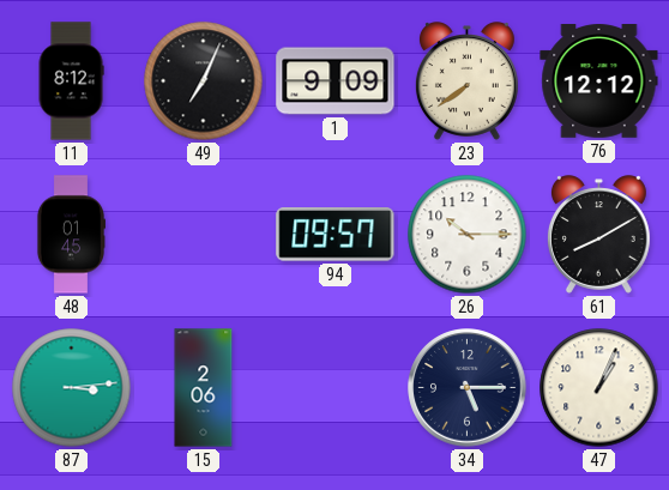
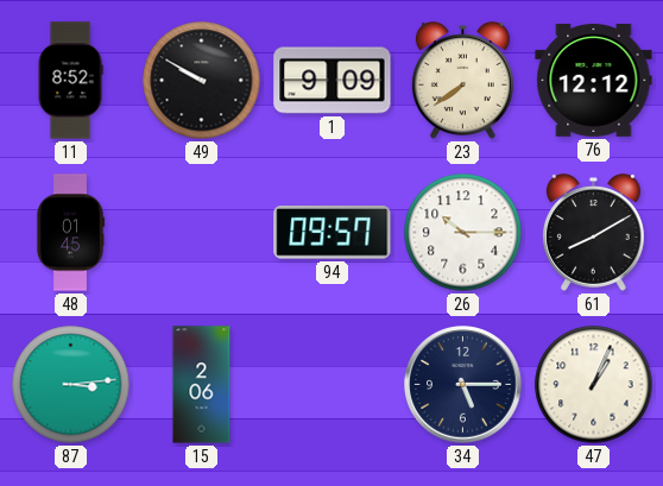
11: 8:12 -> 8:52
49: 7:04 -> 9:50
